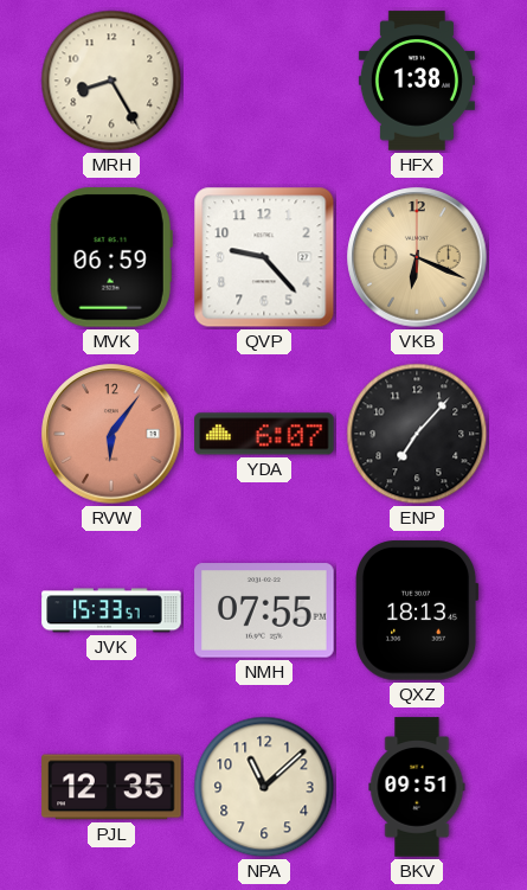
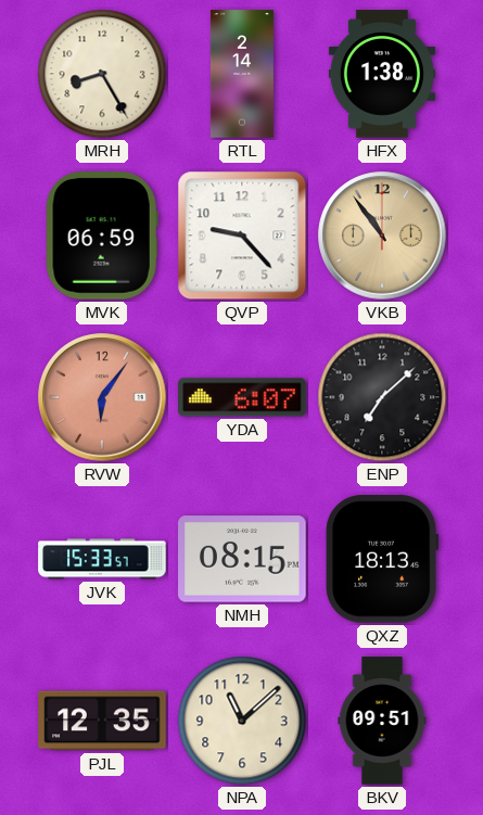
RTL: none -> 2:14
VKB: 6:19 -> 10:54
ENP: 7:07 -> 7:08
NMH: 07:55 -> 08:15
